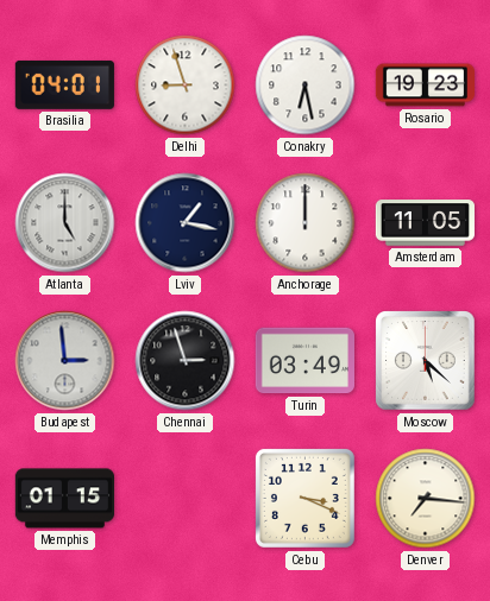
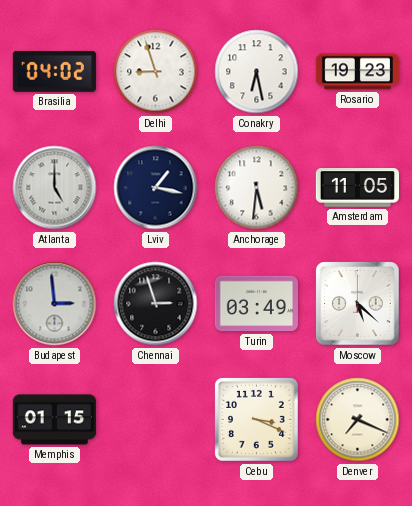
Brasilia: 04:01 -> 04:02
Anchorage: 12:00 -> 5:31
Denver: 7:16 -> 7:19
